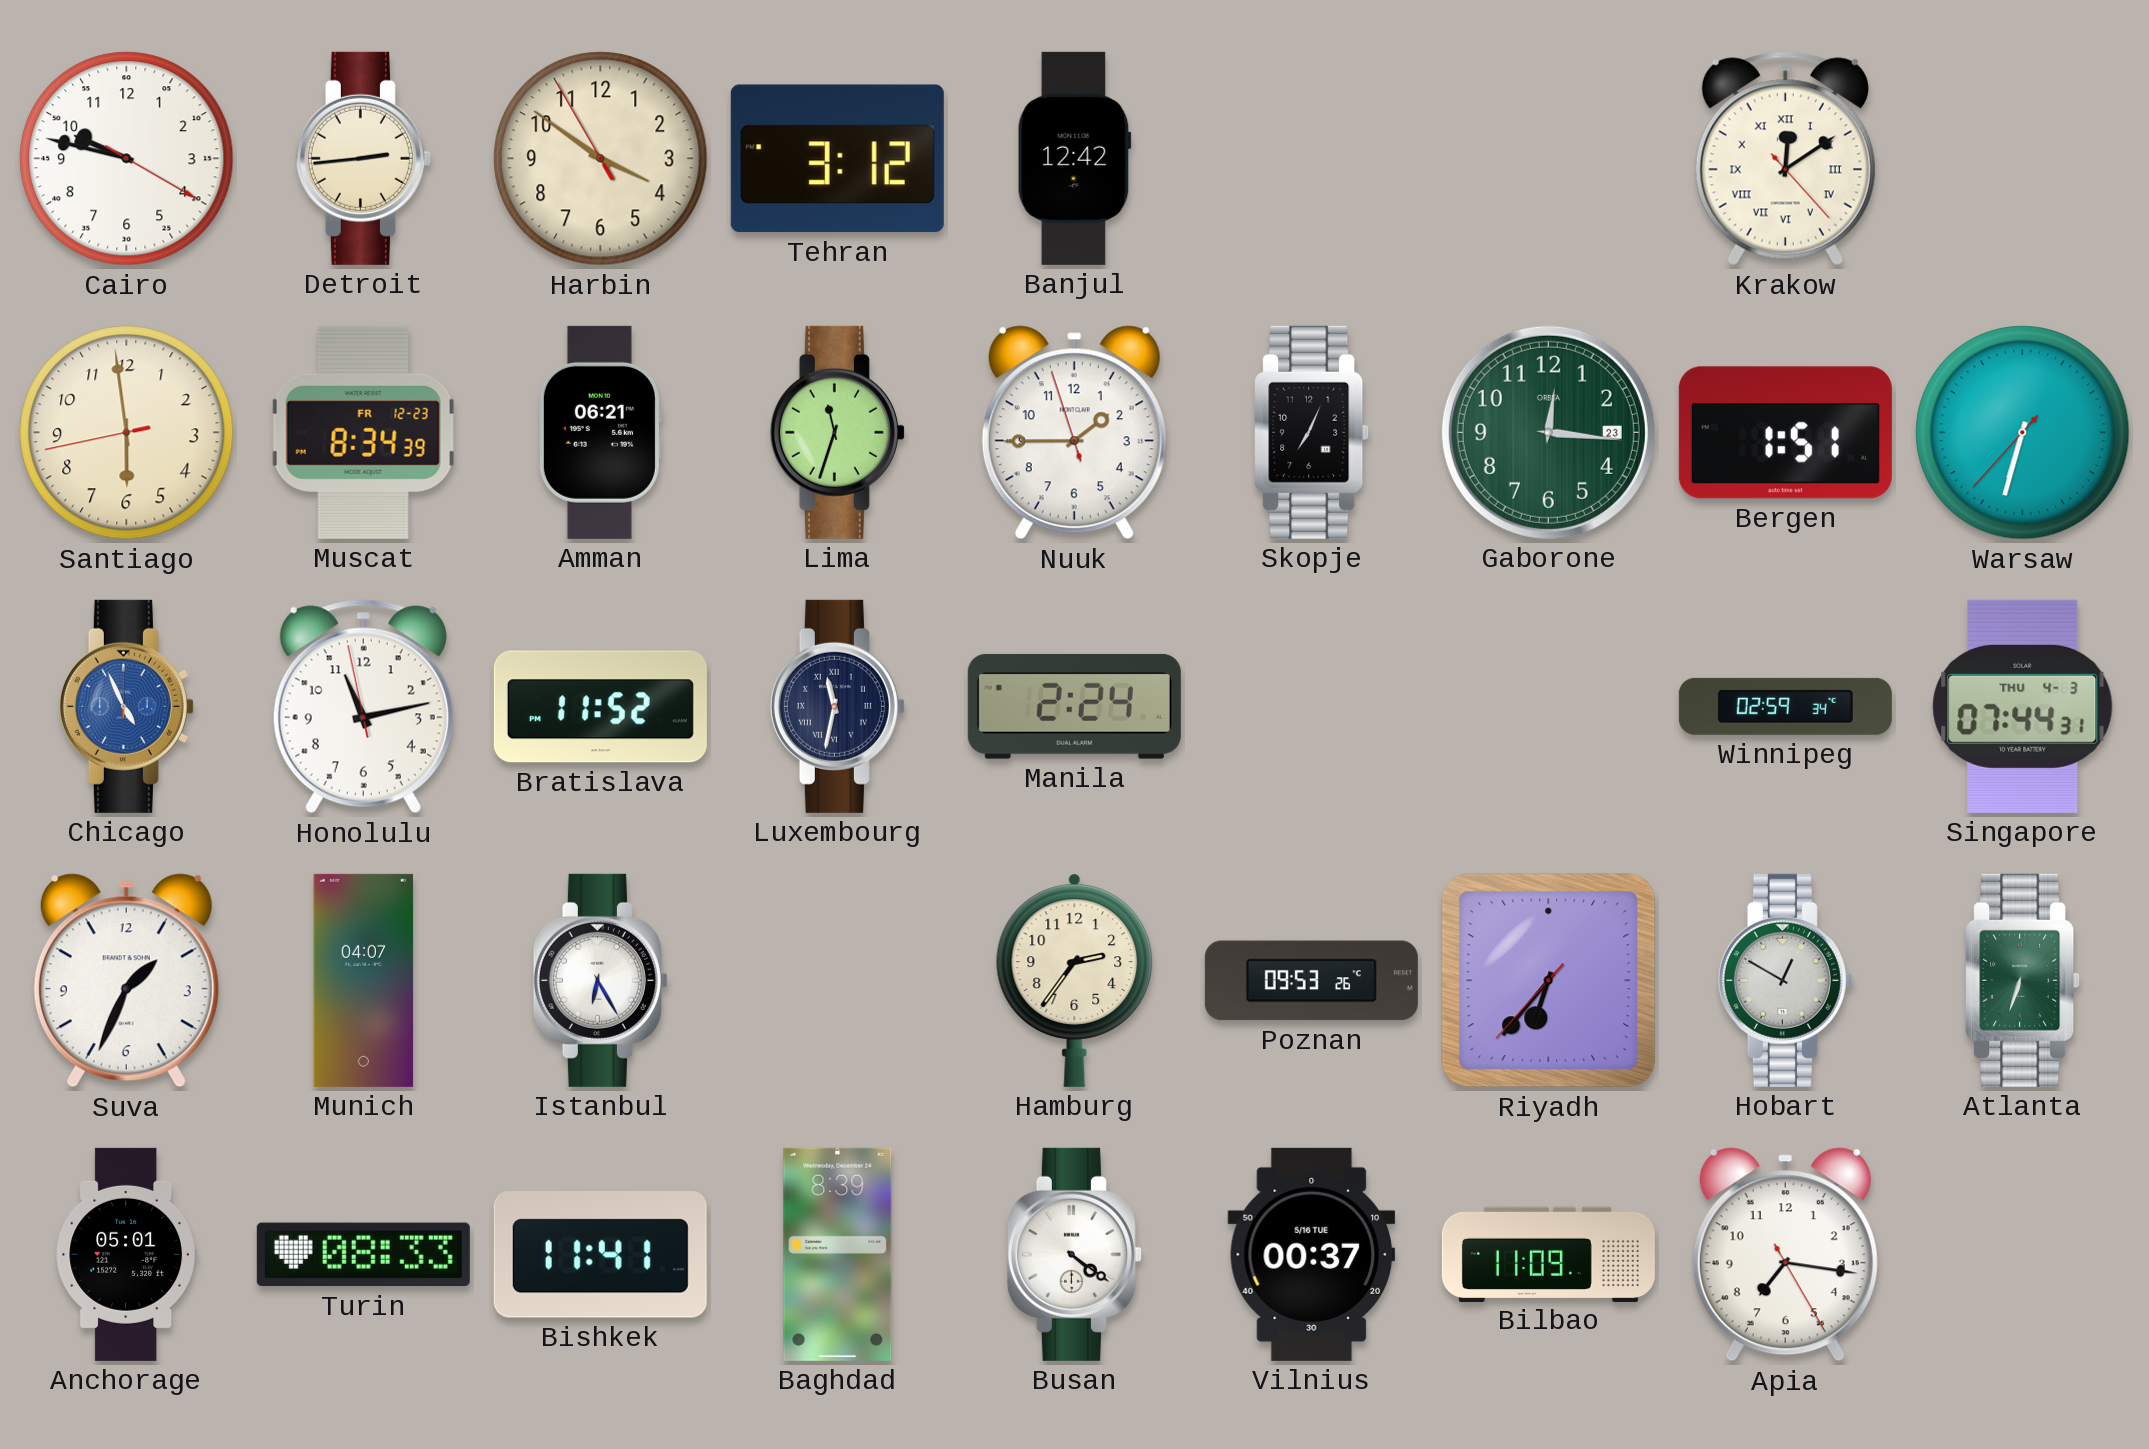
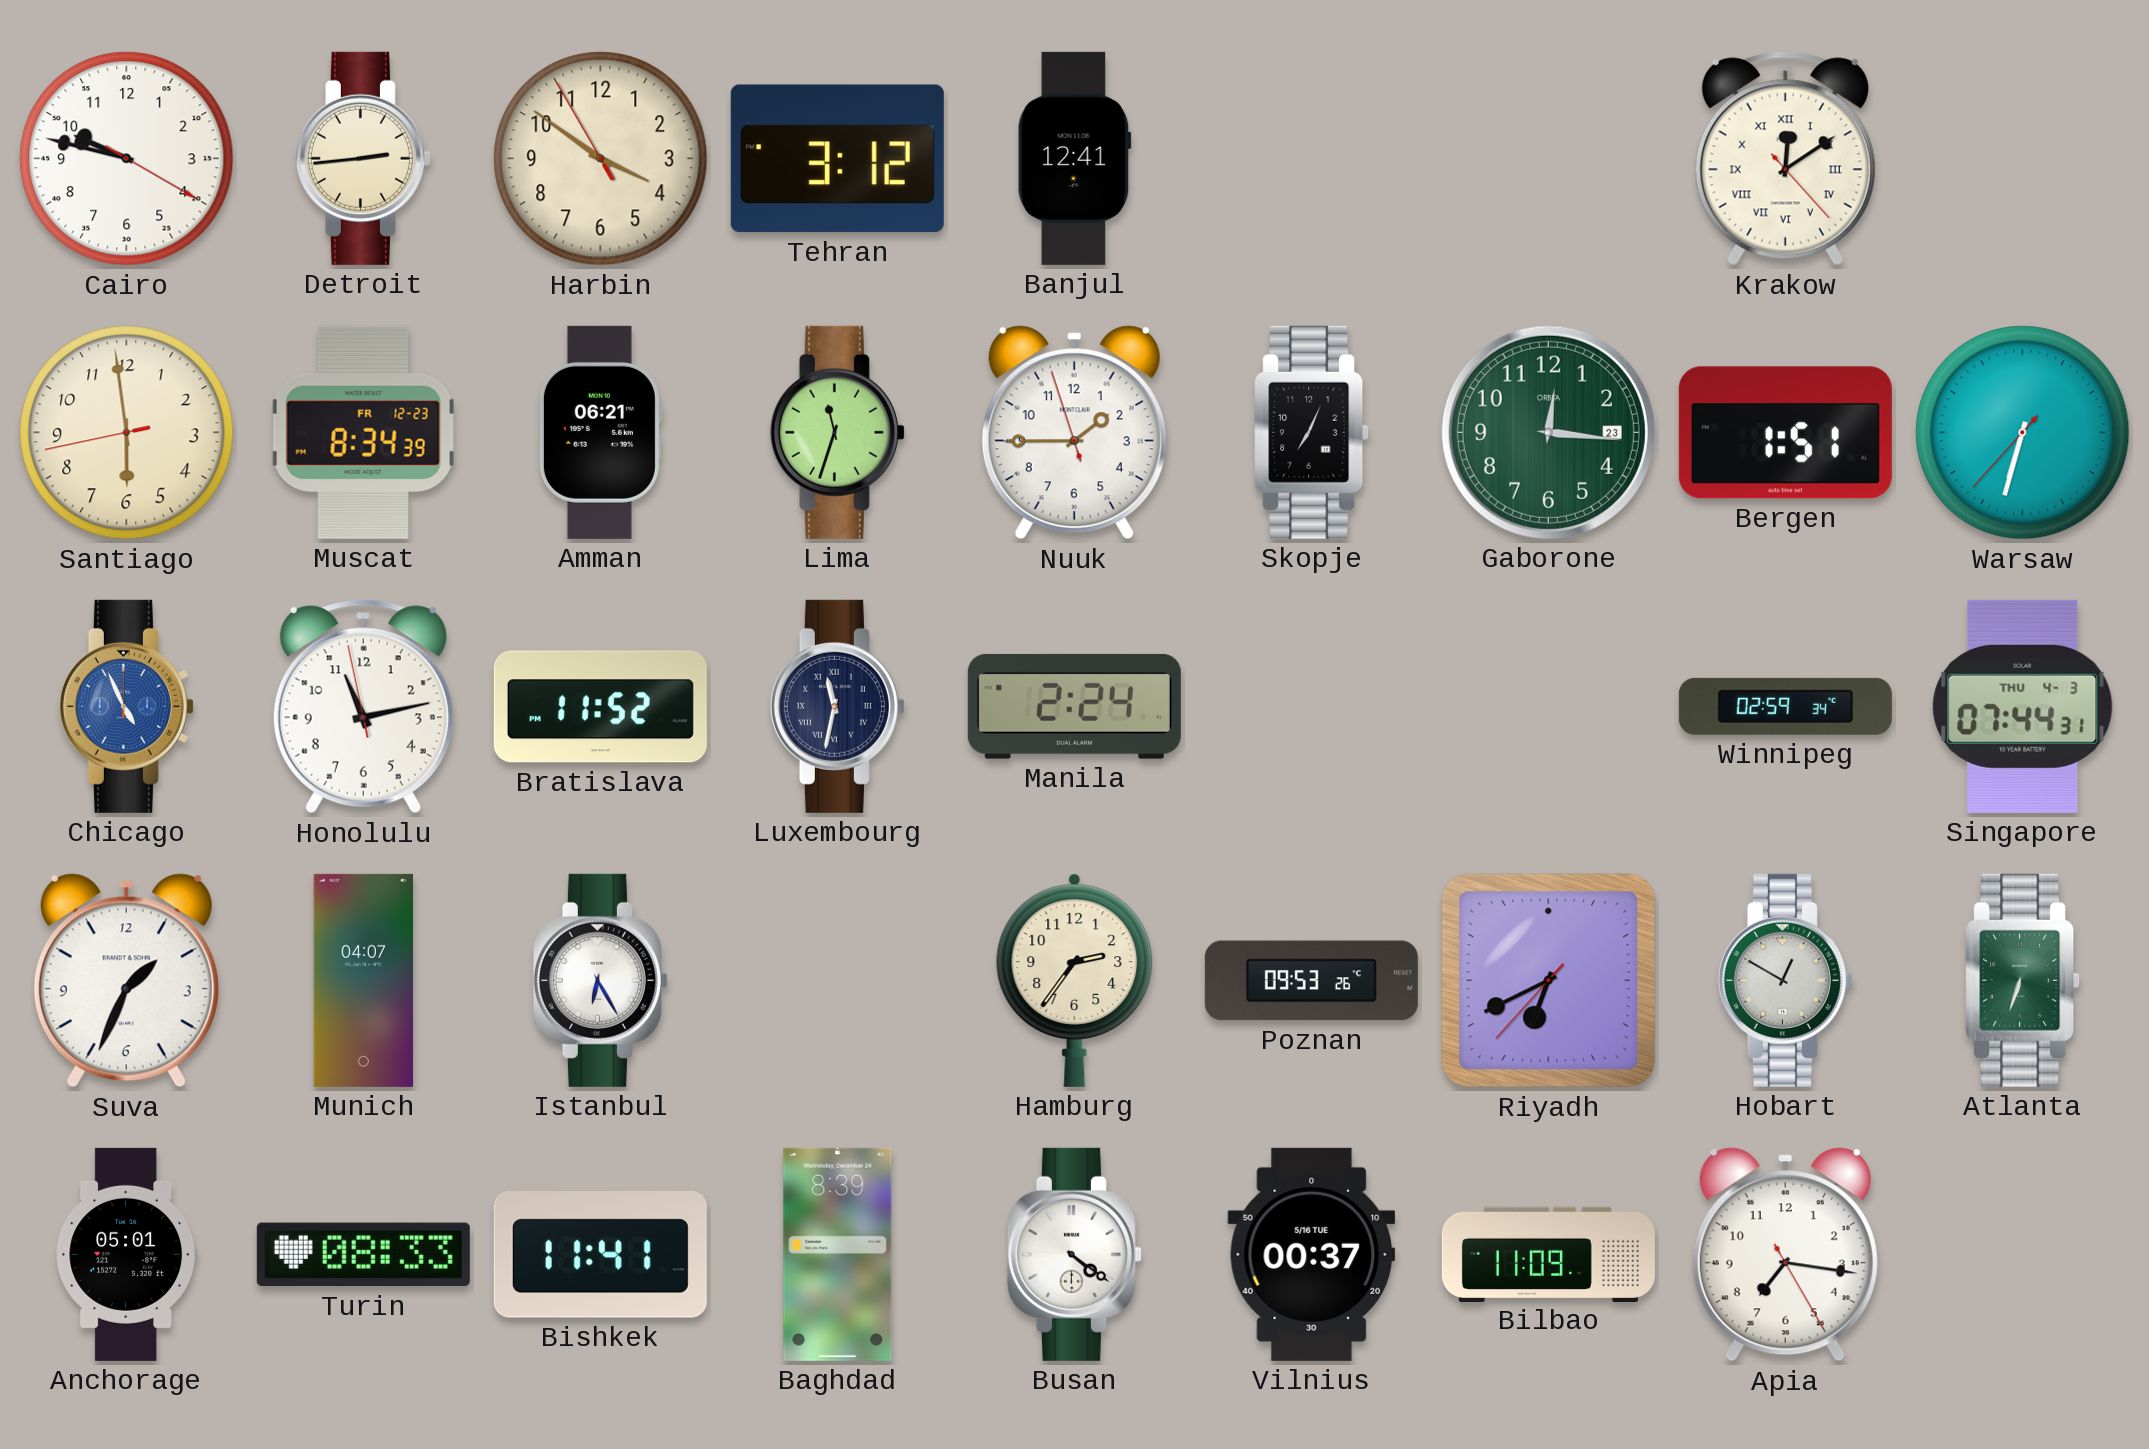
Banjul: 12:42 -> 12:41
Riyadh: 6:36 -> 6:40
